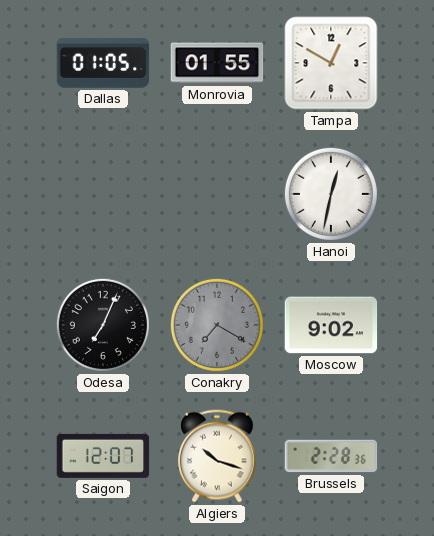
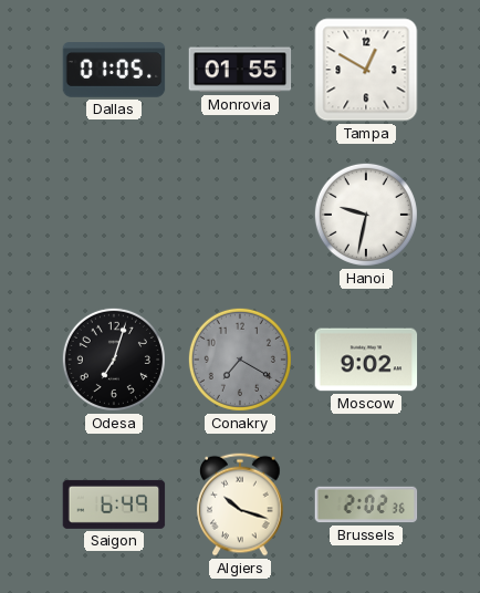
Hanoi: 12:32 -> 9:32
Odesa: 7:04 -> 7:03
Saigon: 12:07 -> 6:49
Brussels: 2:28 -> 2:02
